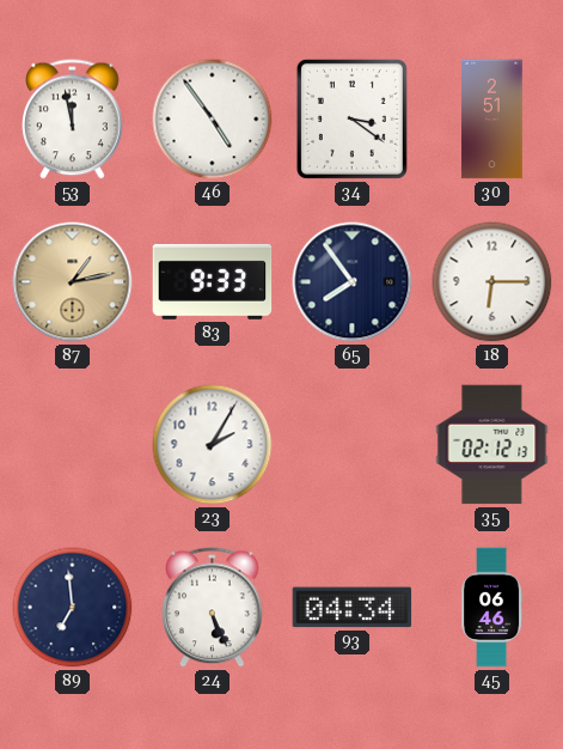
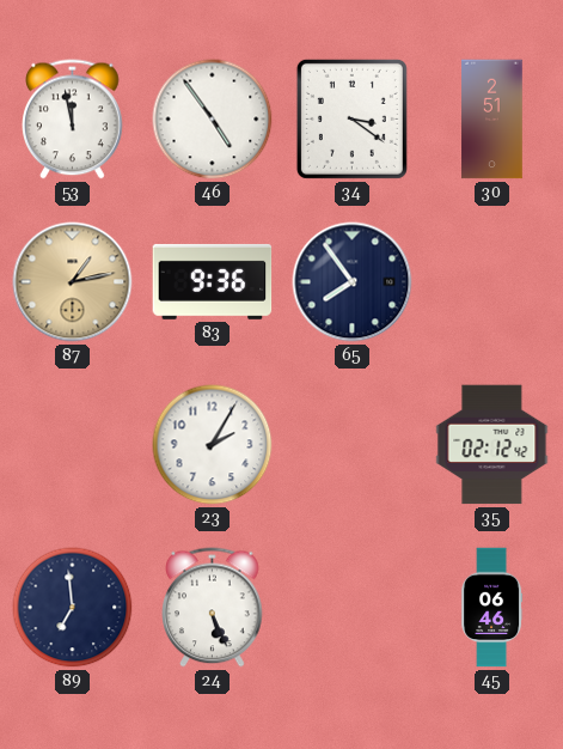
83: 9:33 -> 9:36
18: 6:15 -> none
35: 02:12:13 -> 02:12:42
93: 04:34 -> none
